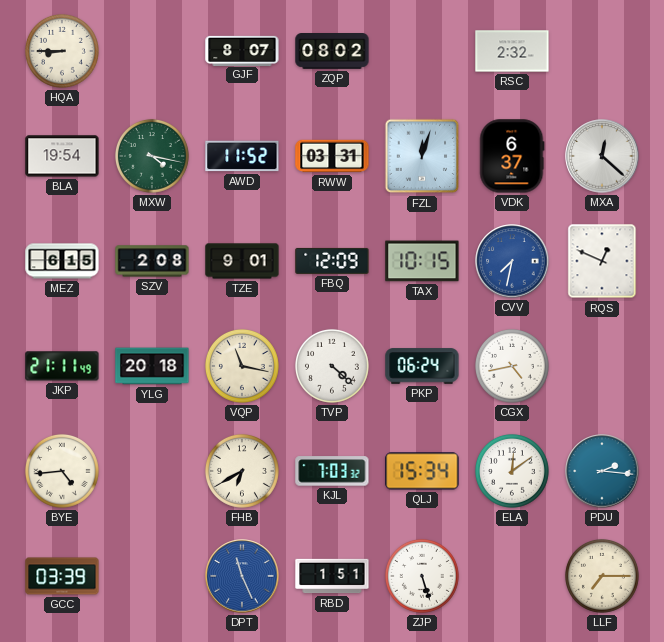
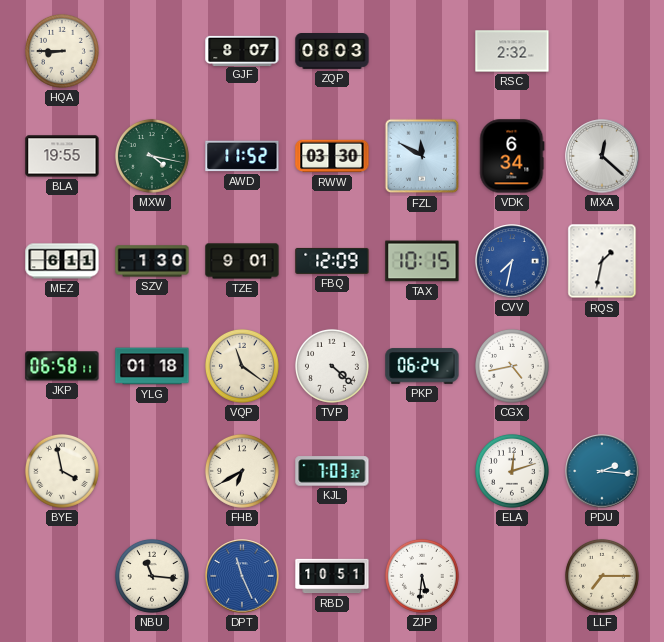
ZQP: 08:02 -> 08:03
BLA: 19:54 -> 19:55
RWW: 03:31 -> 03:30
FZL: 12:03 -> 11:50
VDK: 6:37 -> 6:34
MEZ: 6:15 -> 6:11
SZV: 2:08 -> 1:30
RQS: 12:49 -> 1:32
JKP: 21:11 -> 06:58
YLG: 20:18 -> 01:18
VQP: 11:17 -> 11:21
BYE: 4:44 -> 3:58
QLJ: 15:34 -> none
ELA: 12:09 -> 12:12
GCC: 03:39 -> none
NBU: none -> 11:16
RBD: 1:51 -> 10:51
ZJP: 5:27 -> 5:31
